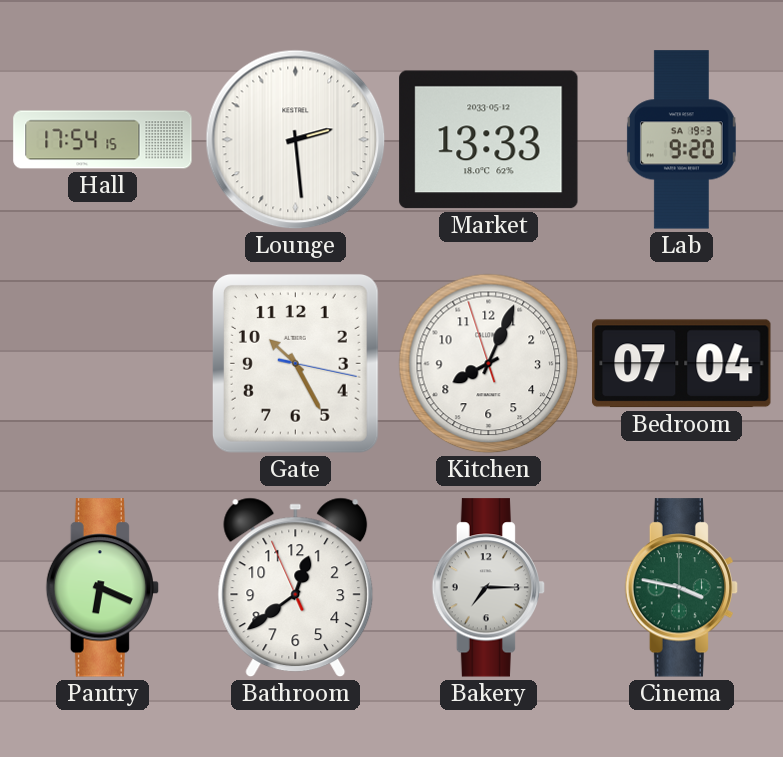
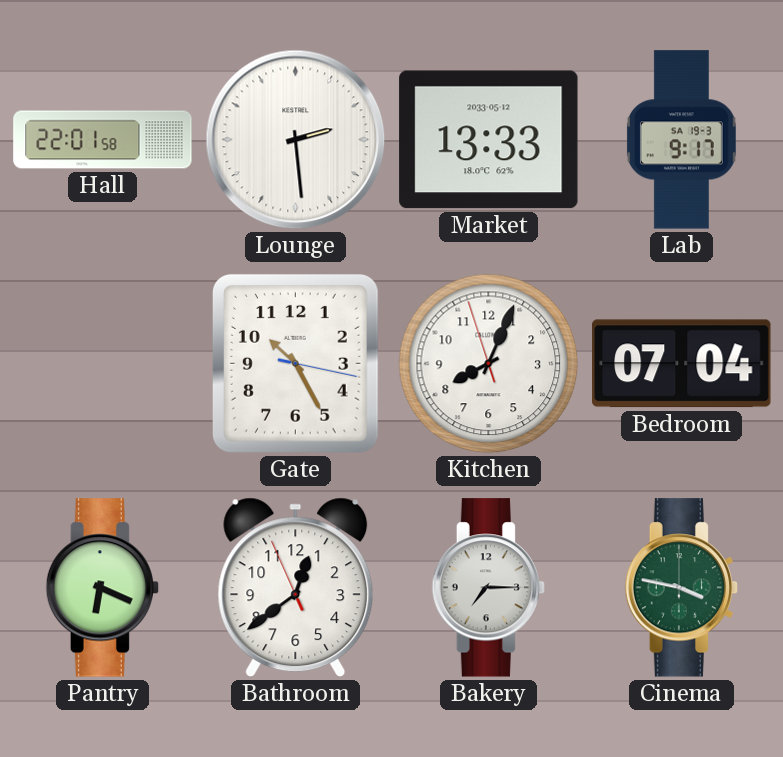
Hall: 17:54 -> 22:01
Lab: 9:20 -> 9:17
